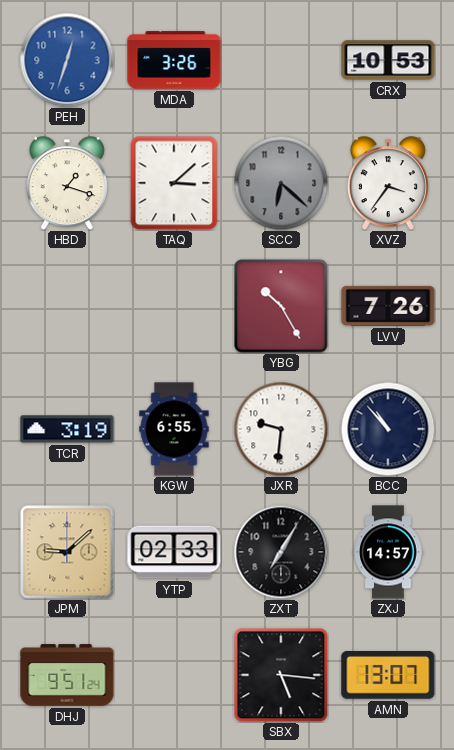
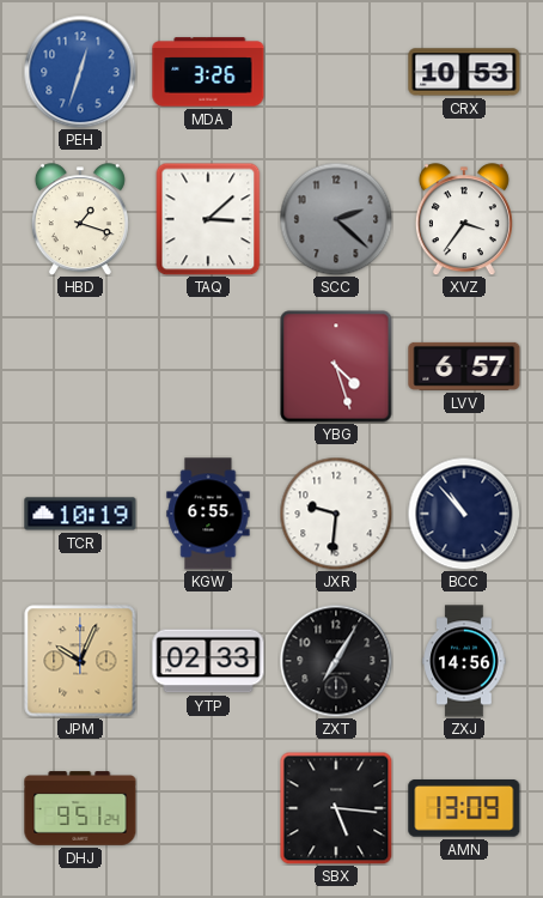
SCC: 6:22 -> 2:22
YBG: 10:25 -> 4:27
LVV: 7:26 -> 6:57
TCR: 3:19 -> 10:19
JPM: 9:08 -> 10:04
ZXJ: 14:57 -> 14:56
AMN: 13:07 -> 13:09
